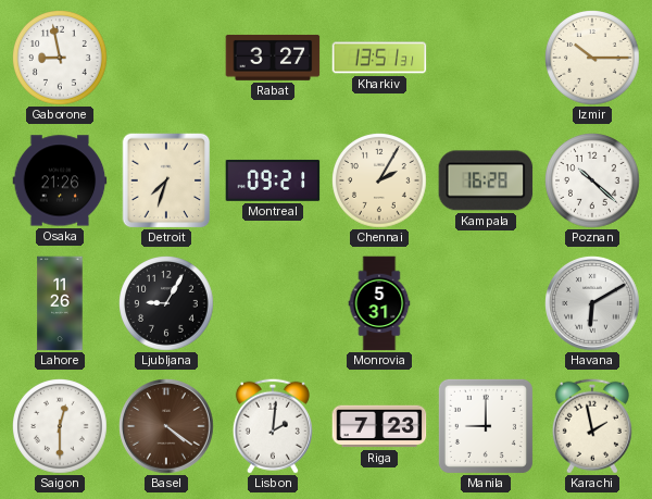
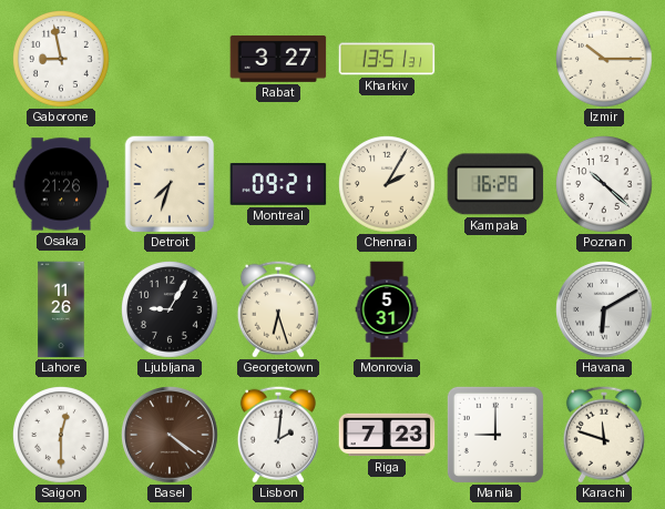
Georgetown: none -> 6:27
Karachi: 1:58 -> 11:48
